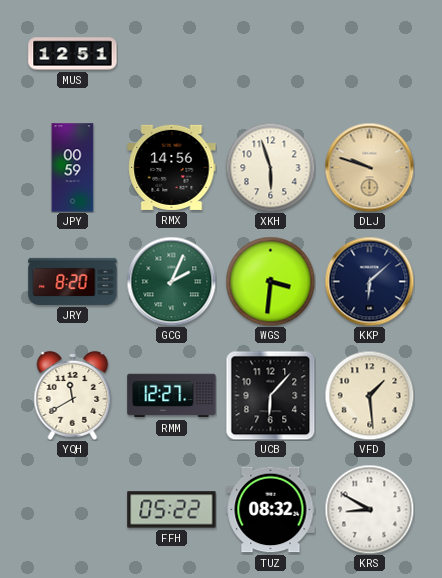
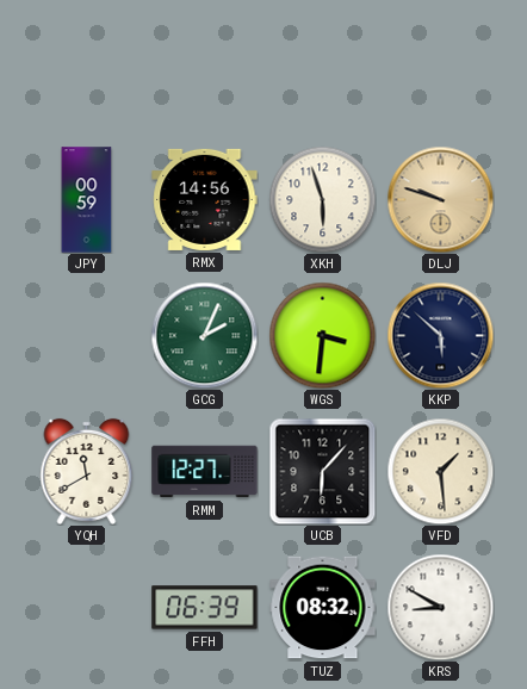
MUS: 12:51 -> none
JRY: 8:20 -> none
KKP: 6:08 -> 5:52
FFH: 05:22 -> 06:39
